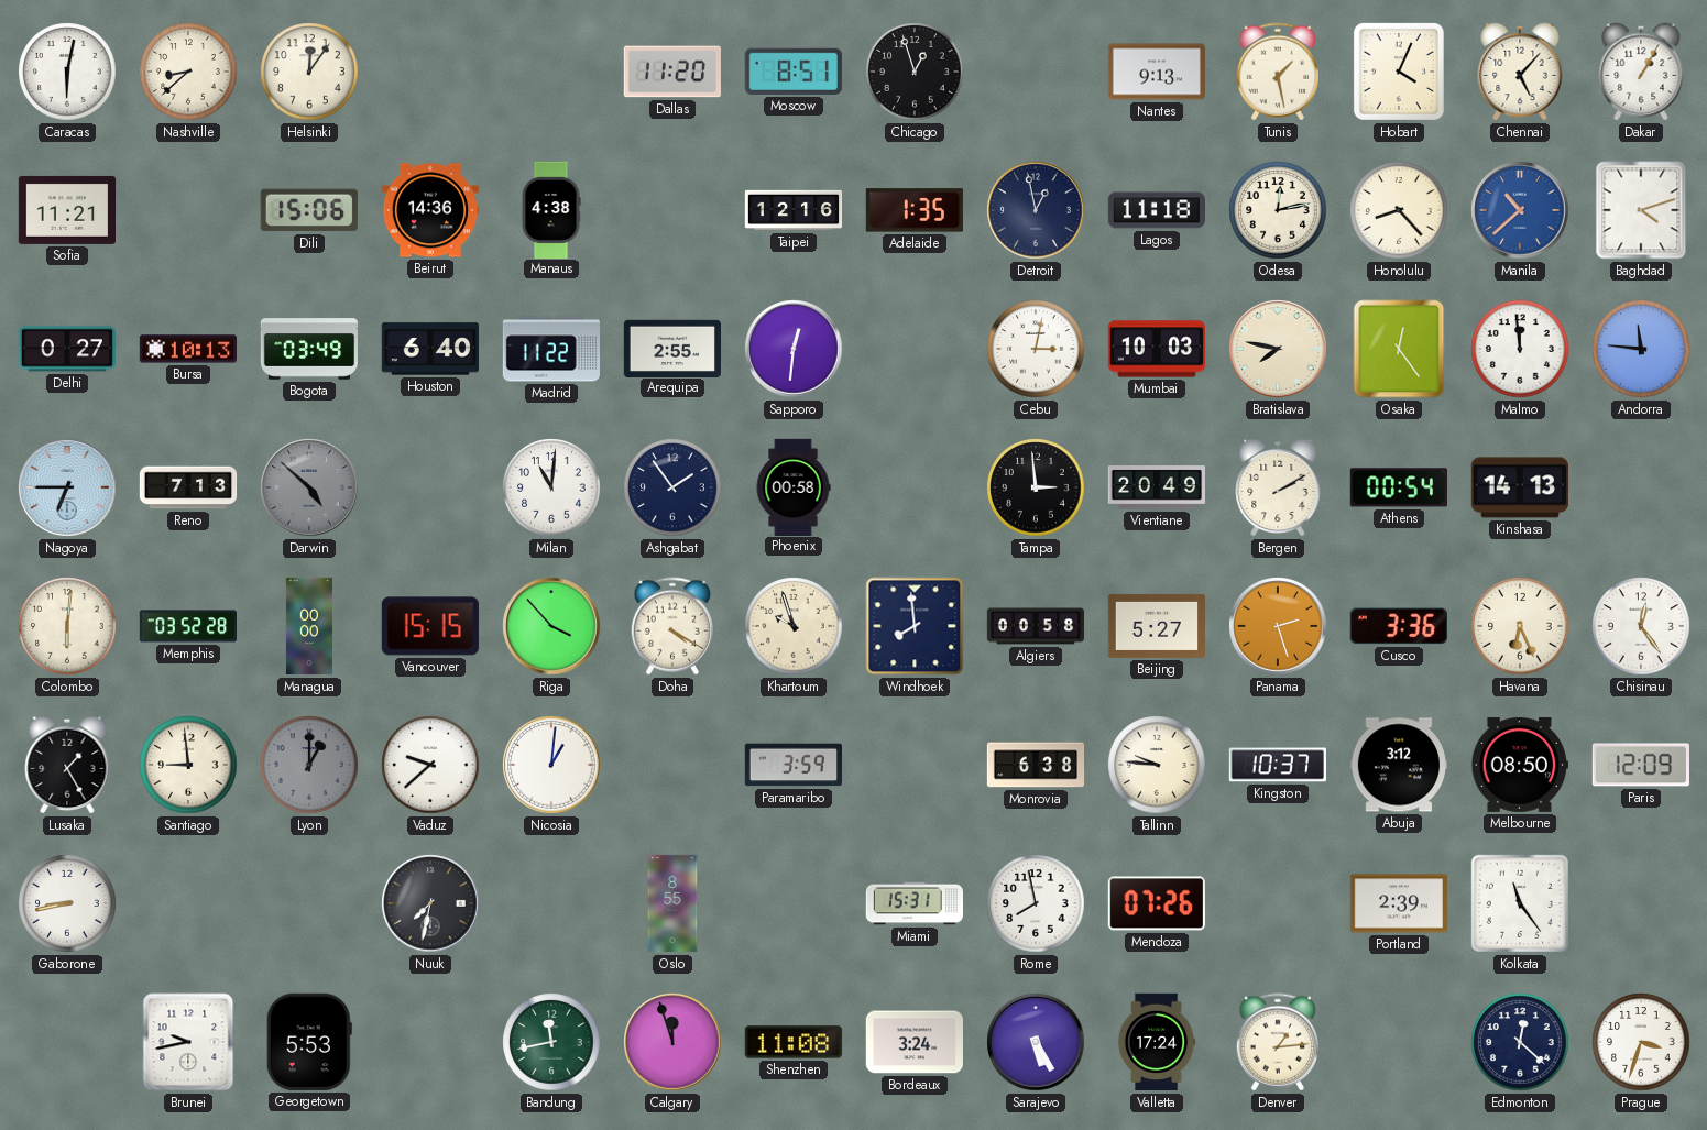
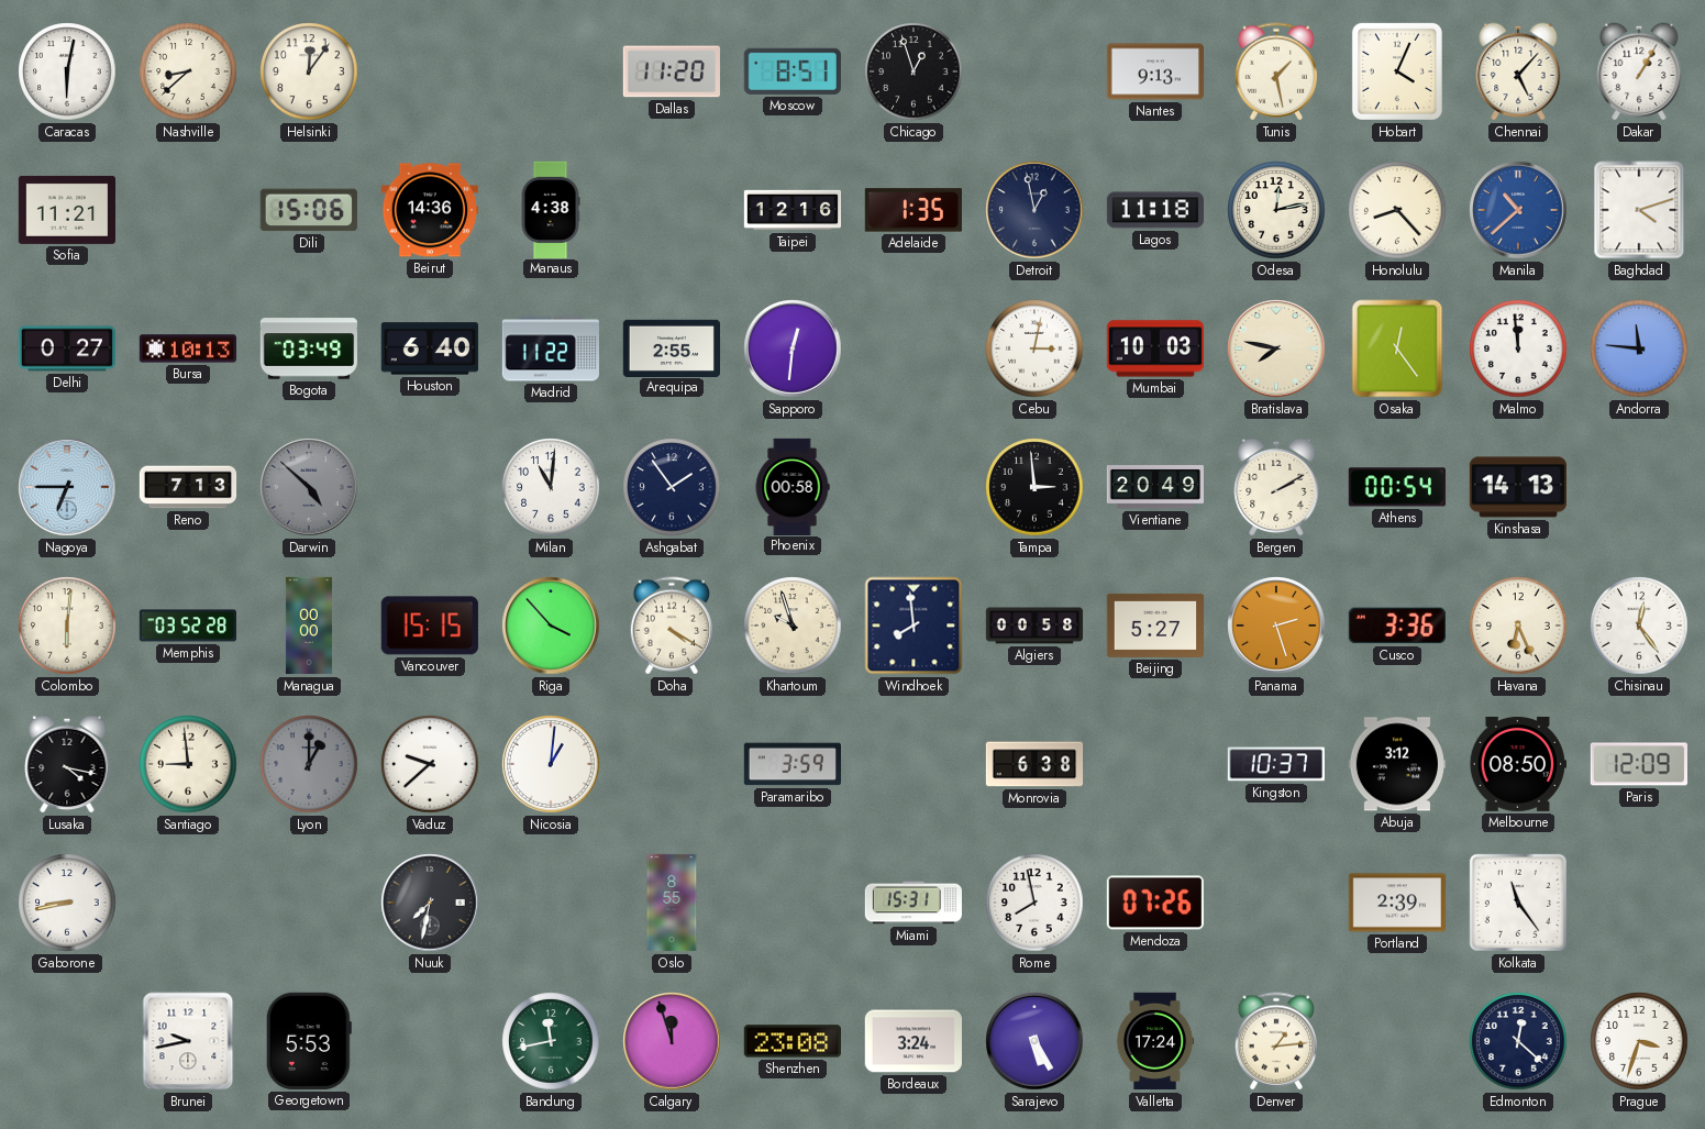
Lusaka: 1:25 -> 4:17
Tallinn: 9:46 -> none
Shenzhen: 11:08 -> 23:08
